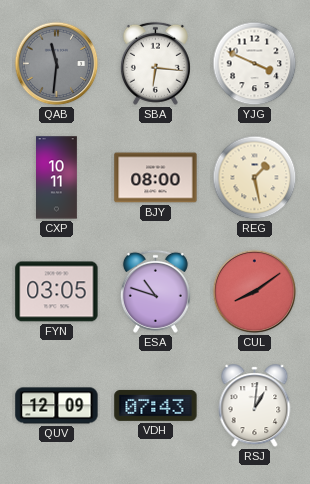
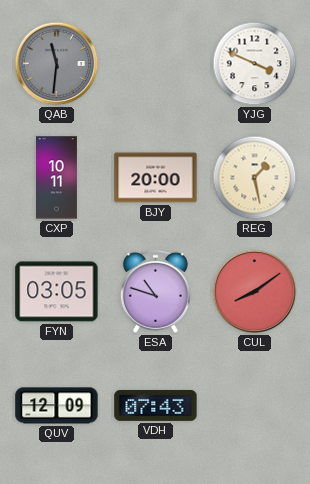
SBA: 6:16 -> none
BJY: 08:00 -> 20:00
RSJ: 1:01 -> none
